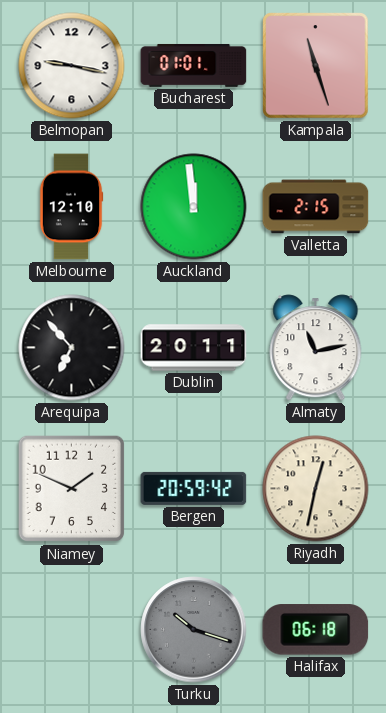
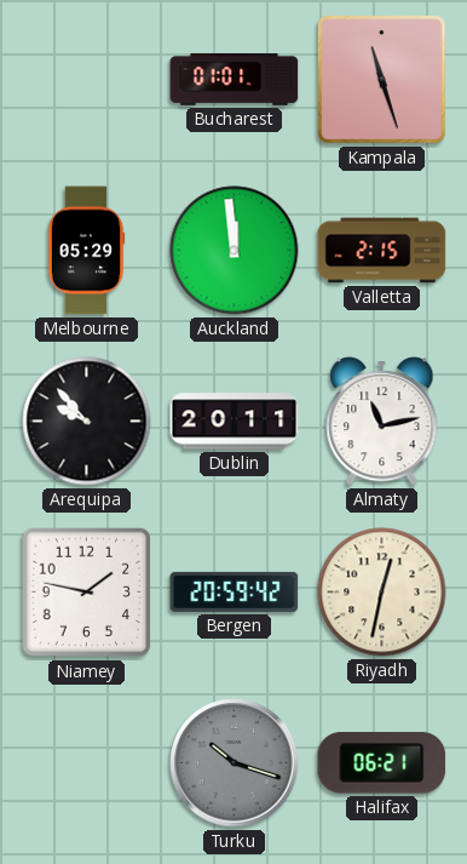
Belmopan: 9:17 -> none
Melbourne: 12:10 -> 05:29
Arequipa: 6:53 -> 9:53
Niamey: 1:49 -> 1:47
Halifax: 06:18 -> 06:21
